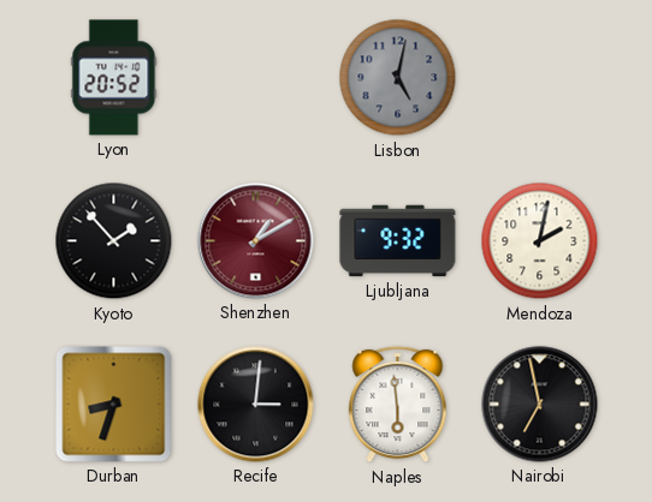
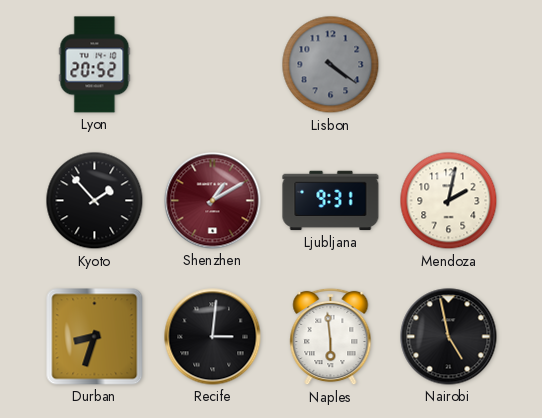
Lisbon: 5:02 -> 4:21
Ljubljana: 9:32 -> 9:31
Nairobi: 6:58 -> 4:58
